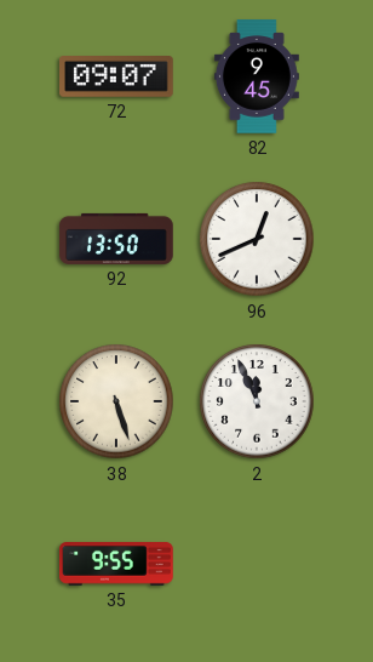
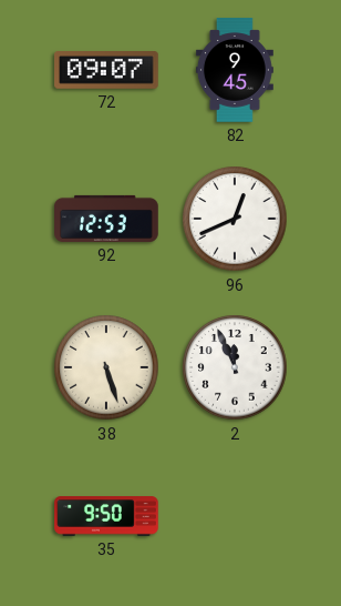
92: 13:50 -> 12:53
35: 9:55 -> 9:50
